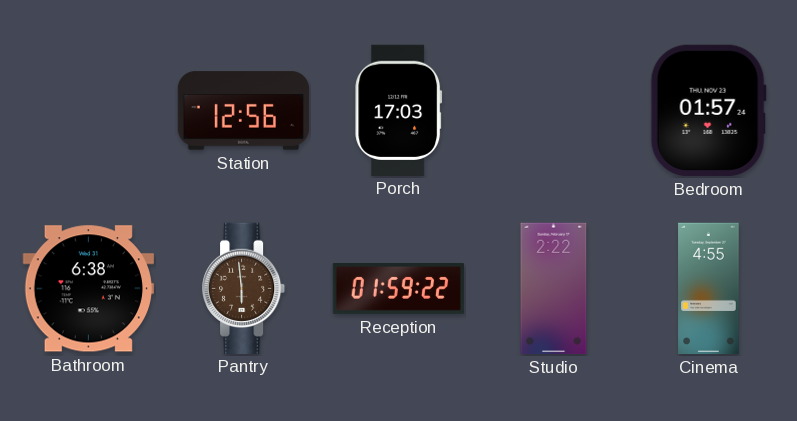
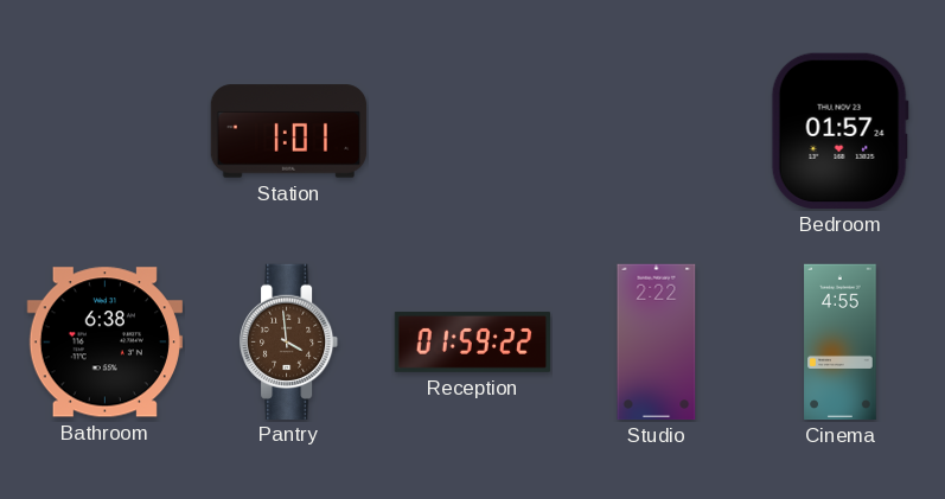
Station: 12:56 -> 1:01
Porch: 17:03 -> none
Pantry: 5:59 -> 3:59
